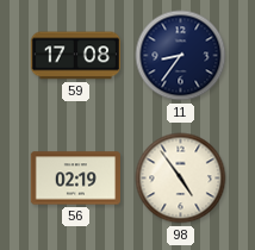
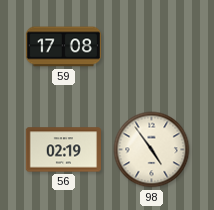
11: 8:36 -> none
